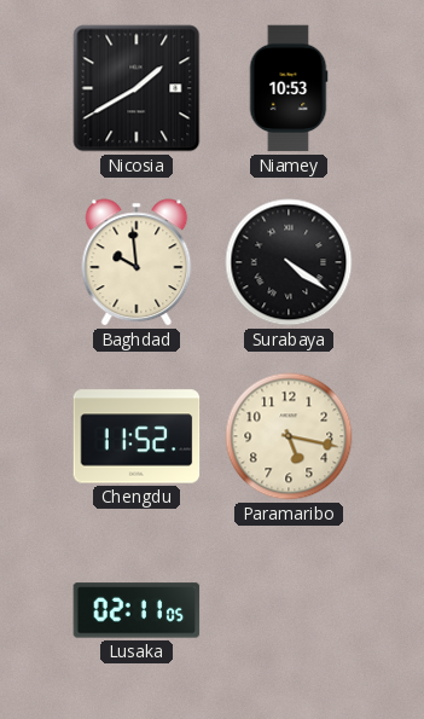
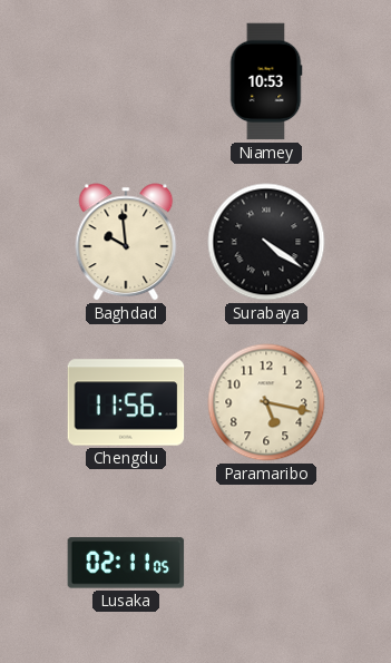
Nicosia: 1:40 -> none
Chengdu: 11:52 -> 11:56
